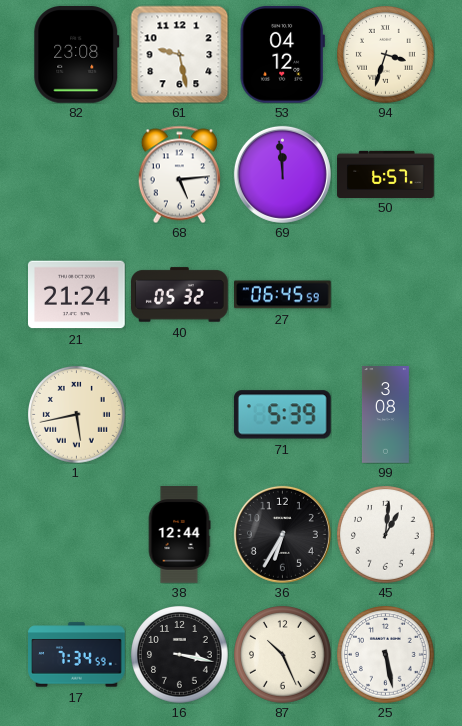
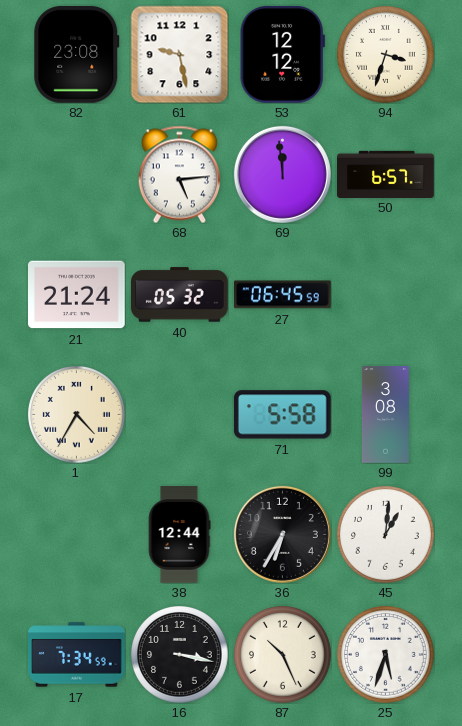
53: 04:12 -> 12:12
1: 5:43 -> 4:35
71: 5:39 -> 5:58
25: 5:28 -> 5:33
